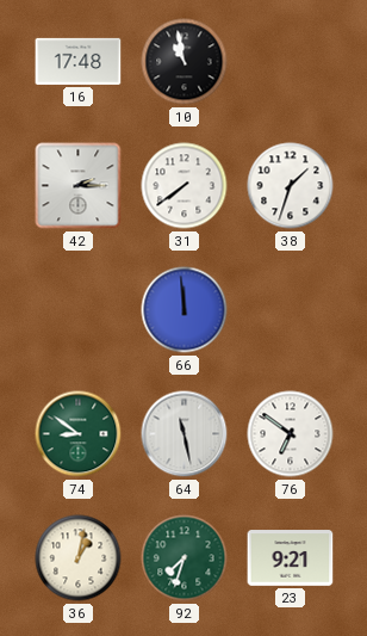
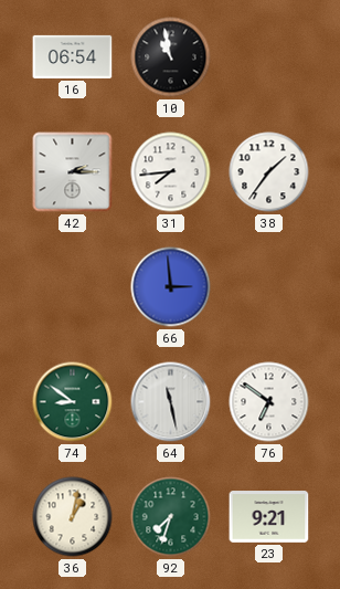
16: 17:48 -> 06:54
31: 7:39 -> 7:44
38: 1:33 -> 1:36
66: 11:59 -> 2:59
